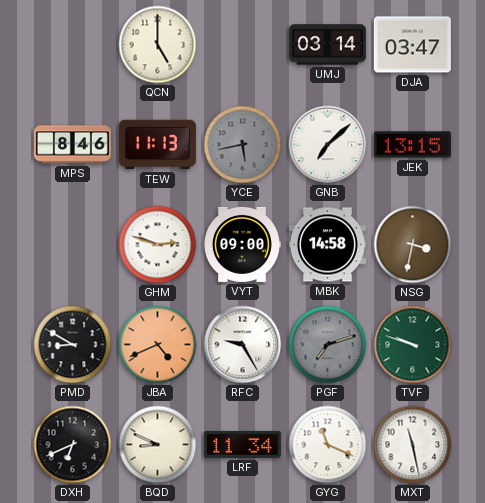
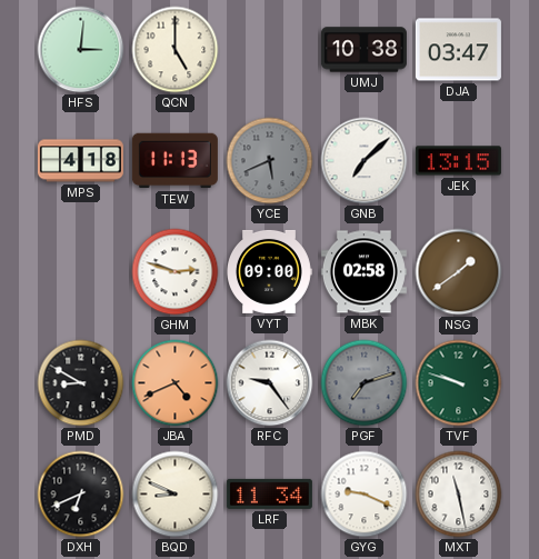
HFS: none -> 3:01
UMJ: 03:14 -> 10:38
MPS: 8:46 -> 4:18
YCE: 5:43 -> 5:41
MBK: 14:58 -> 02:58
NSG: 3:32 -> 1:39
RFC: 9:25 -> 9:24
GYG: 11:19 -> 9:19
